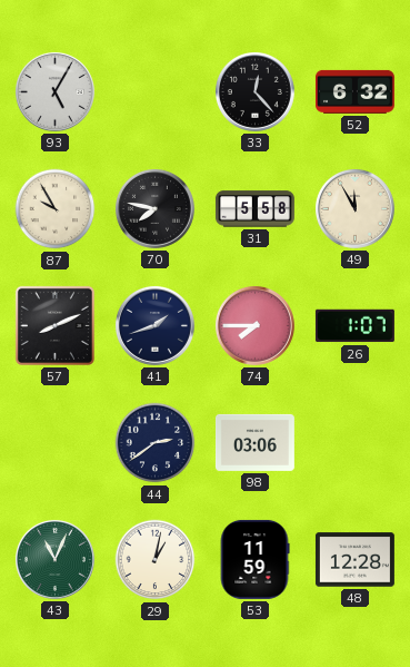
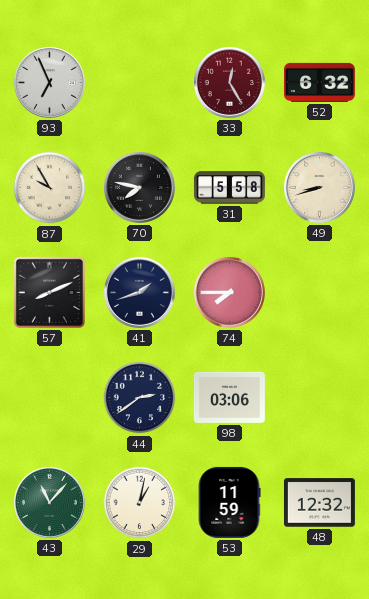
93: 5:05 -> 6:56
33: 12:23 -> 12:25
33 dial: black -> burgundy
49: 11:55 -> 8:42
26: 1:07 -> none
43: 11:04 -> 11:07
48: 12:28 -> 12:32
